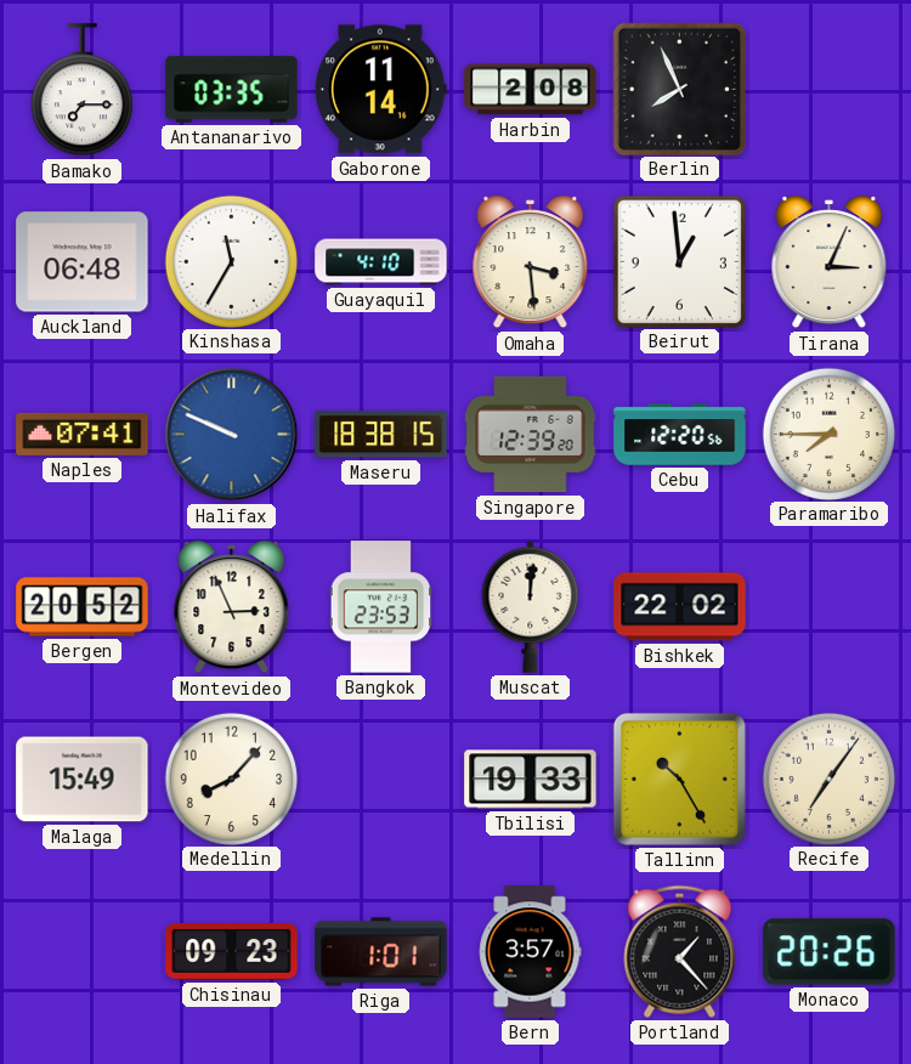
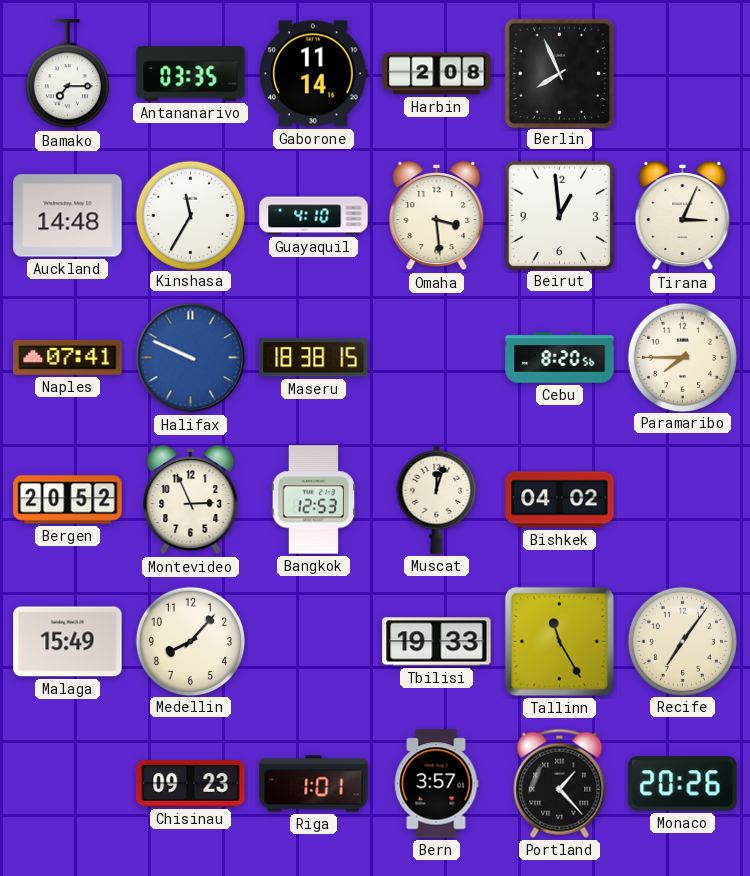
Auckland: 06:48 -> 14:48
Singapore: 12:39 -> none
Cebu: 12:20 -> 8:20
Bangkok: 23:53 -> 12:53
Muscat: 12:01 -> 12:03
Bishkek: 22:02 -> 04:02
Tallinn: 10:25 -> 11:25
